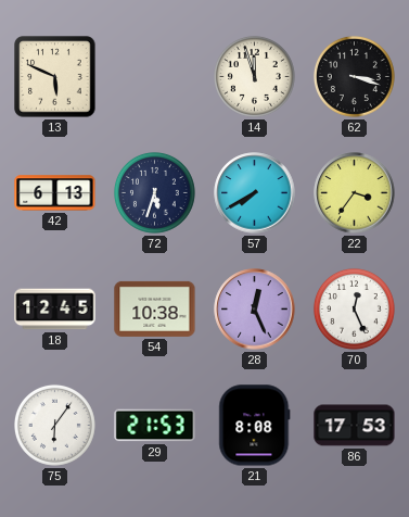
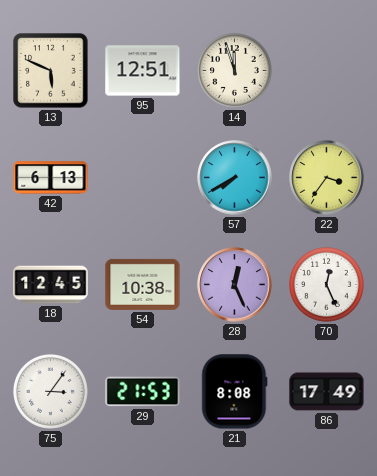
95: none -> 12:51
62: 3:18 -> none
72: 5:33 -> none
75: 6:06 -> 3:06
86: 17:53 -> 17:49
